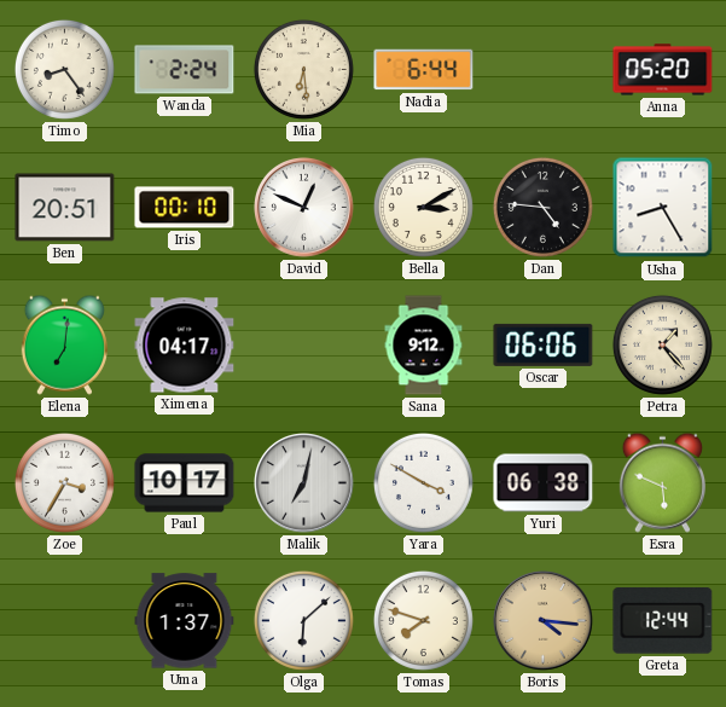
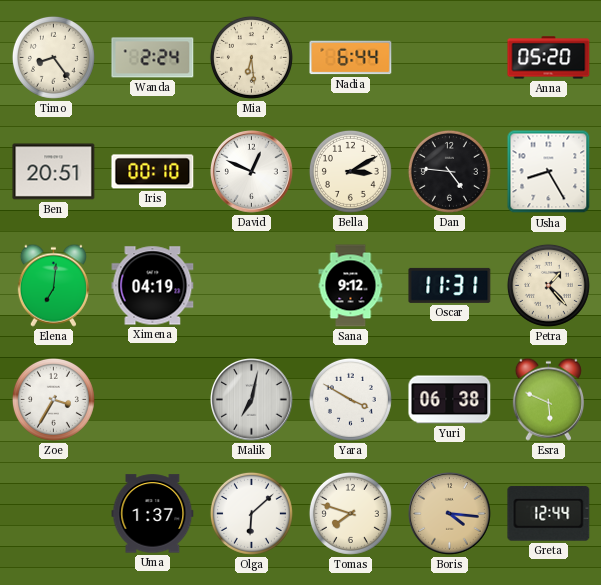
Ximena: 04:17 -> 04:19
Oscar: 06:06 -> 11:31
Paul: 10:17 -> none
